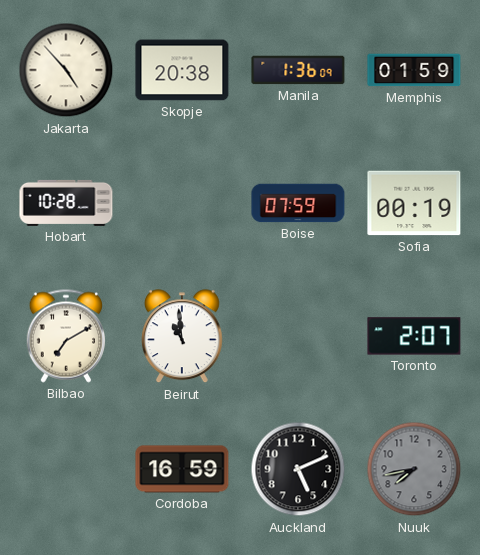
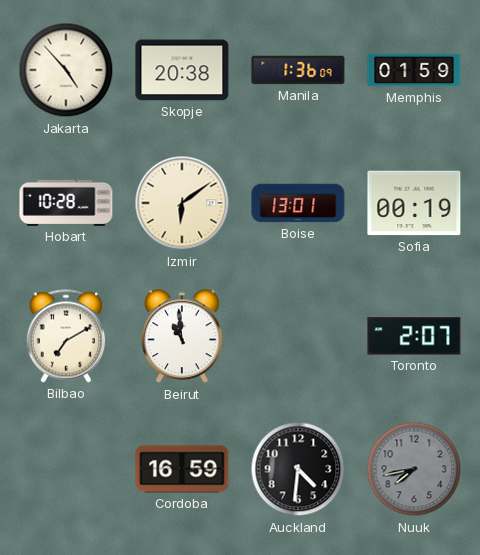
Izmir: none -> 6:09
Boise: 07:59 -> 13:01
Auckland: 5:11 -> 4:31
